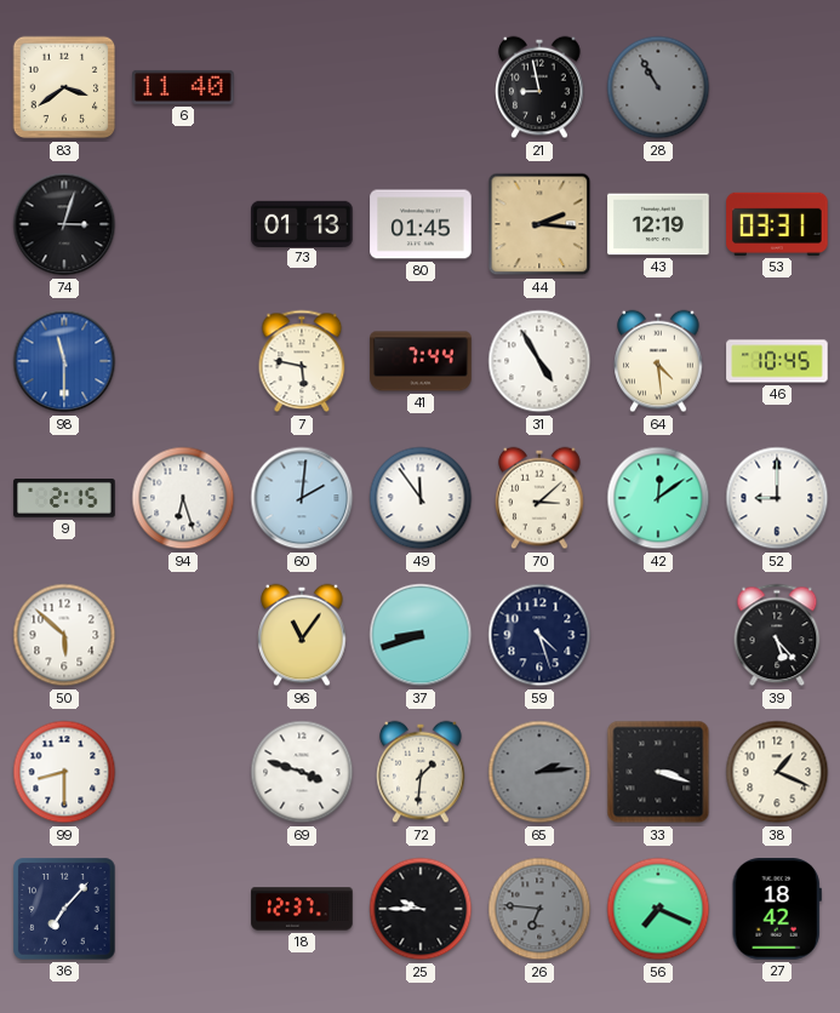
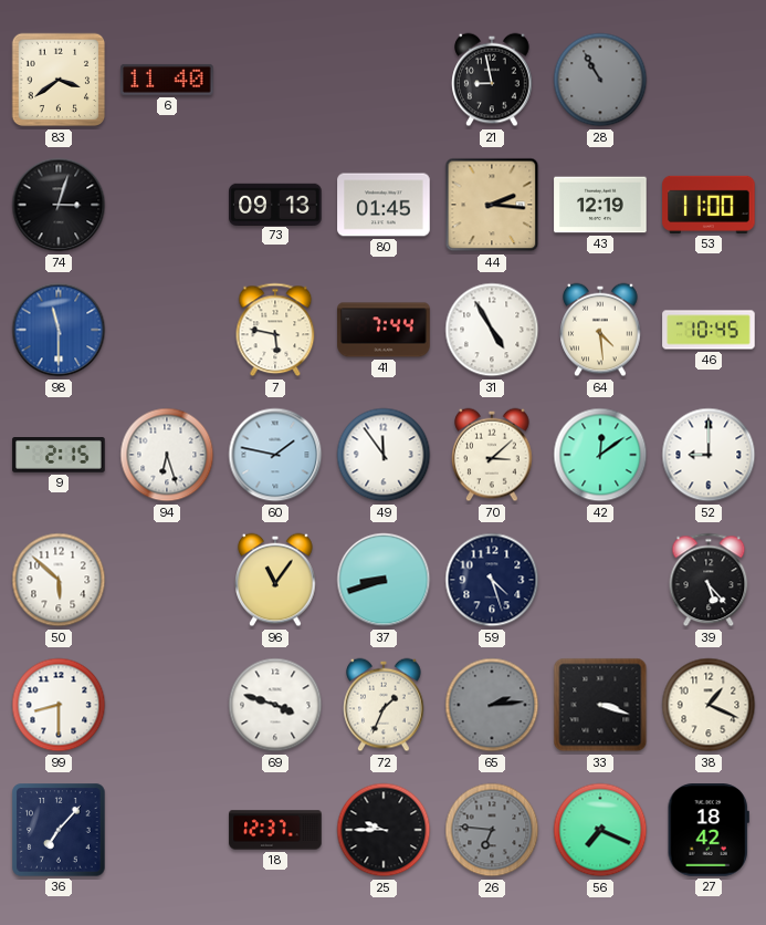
73: 01:13 -> 09:13
53: 03:31 -> 11:00
60: 2:01 -> 1:47
72: 1:31 -> 1:34
